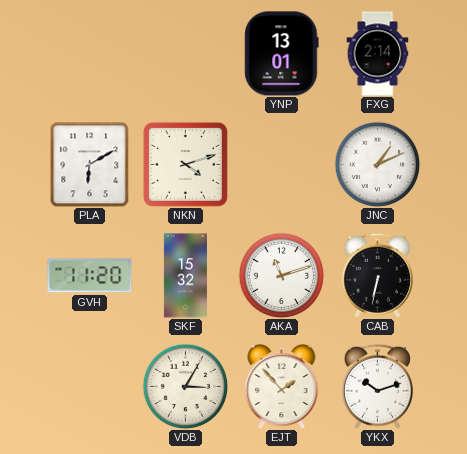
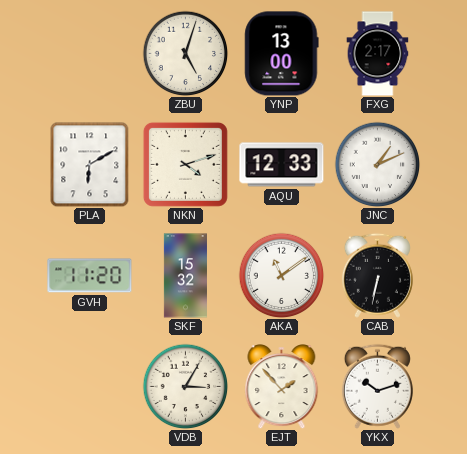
ZBU: none -> 5:03
YNP: 13:01 -> 13:00
FXG: 2:14 -> 2:17
AQU: none -> 12:33
AKA: 11:12 -> 11:09
